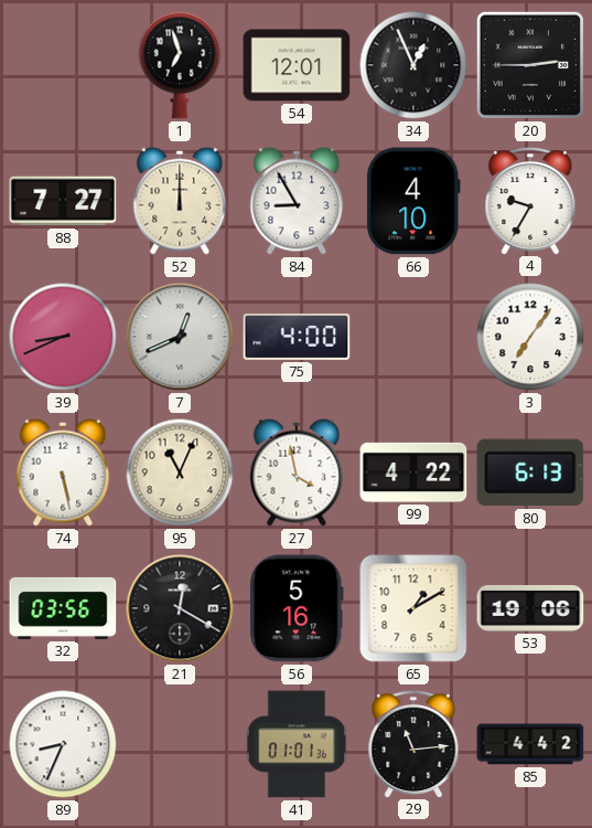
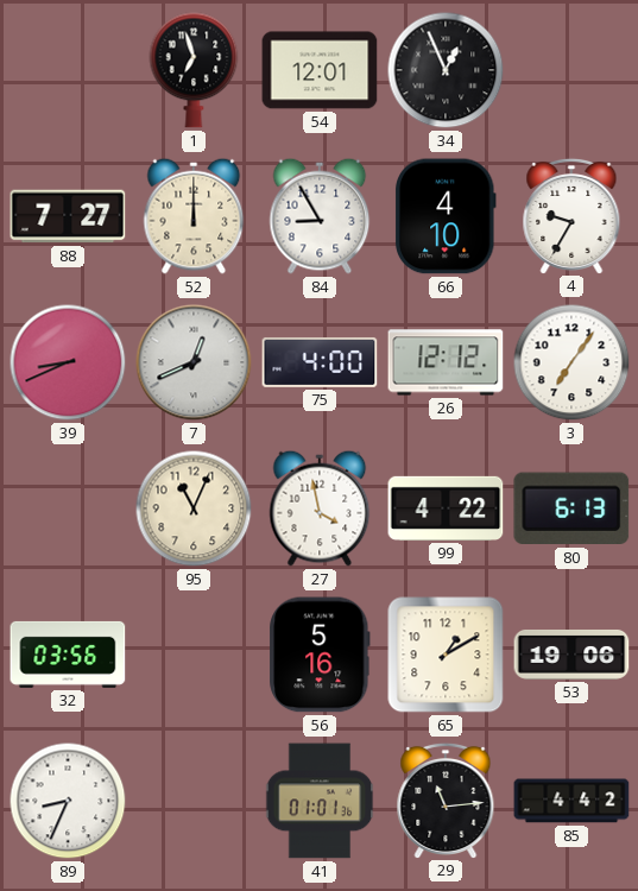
20: 2:45 -> none
26: none -> 12:12
74: 5:28 -> none
21: 12:20 -> none
